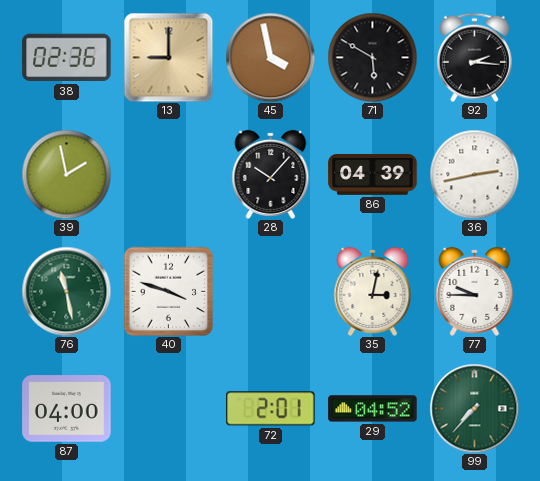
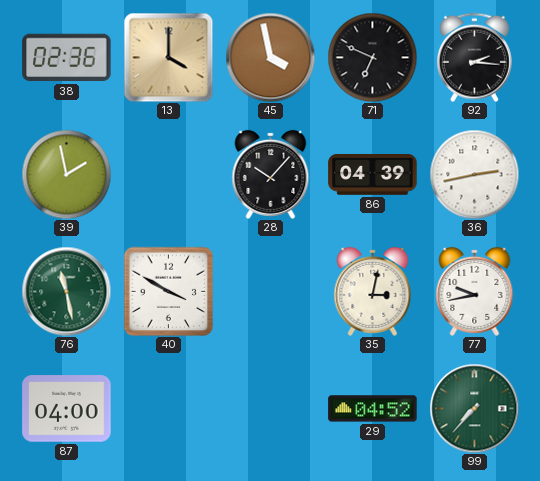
13: 9:00 -> 4:00
71: 5:50 -> 6:49
40: 3:48 -> 3:50
77: 9:45 -> 9:43
72: 2:01 -> none
